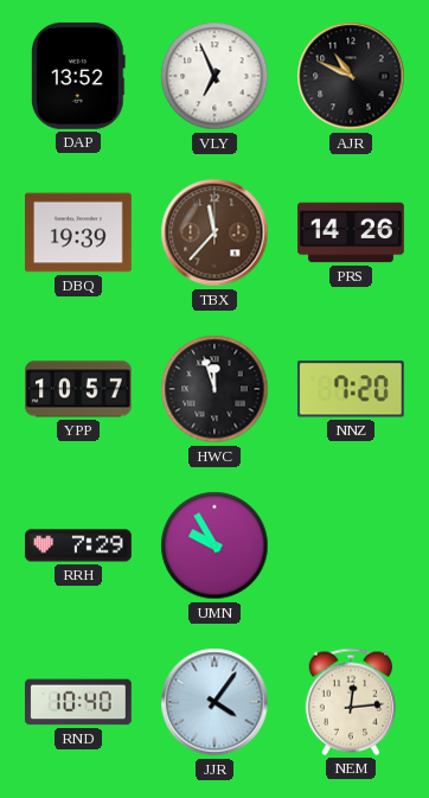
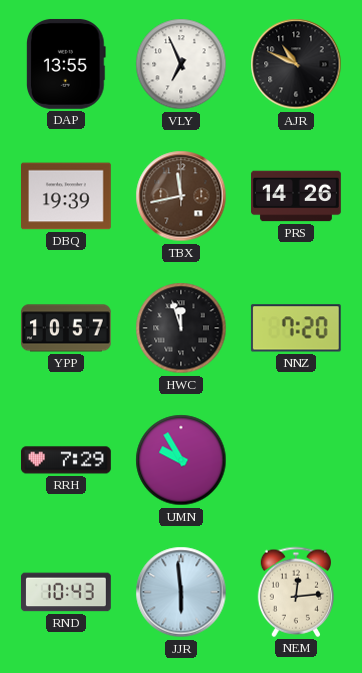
DAP: 13:52 -> 13:55
TBX: 11:37 -> 11:43
RND: 10:40 -> 10:43
JJR: 4:06 -> 5:59
